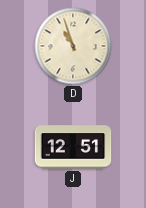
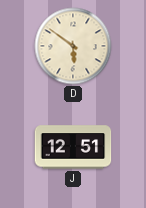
D: 10:57 -> 5:51
